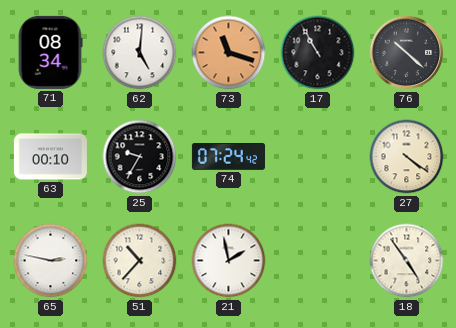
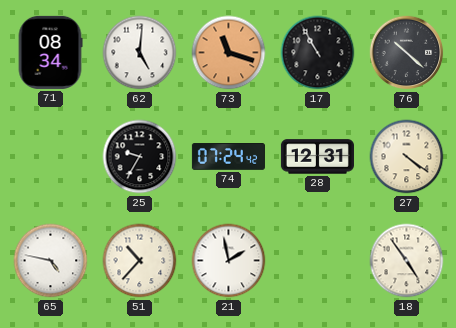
63: 00:10 -> none
28: none -> 12:31
65: 2:47 -> 4:47
